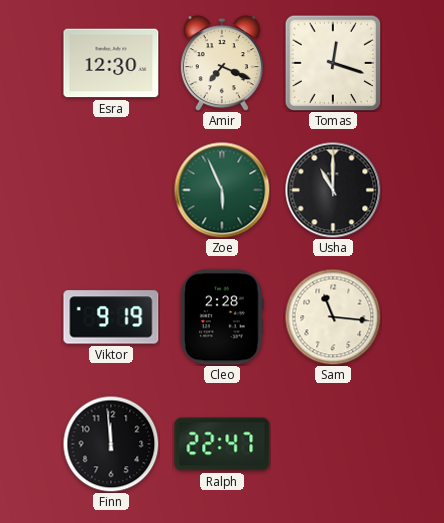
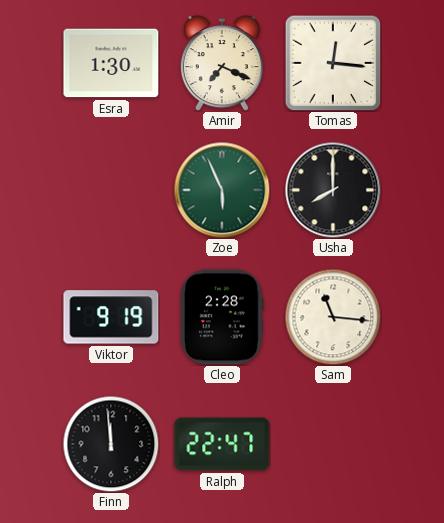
Esra: 12:30 -> 1:30
Tomas: 12:18 -> 12:16
Usha: 11:00 -> 8:00
